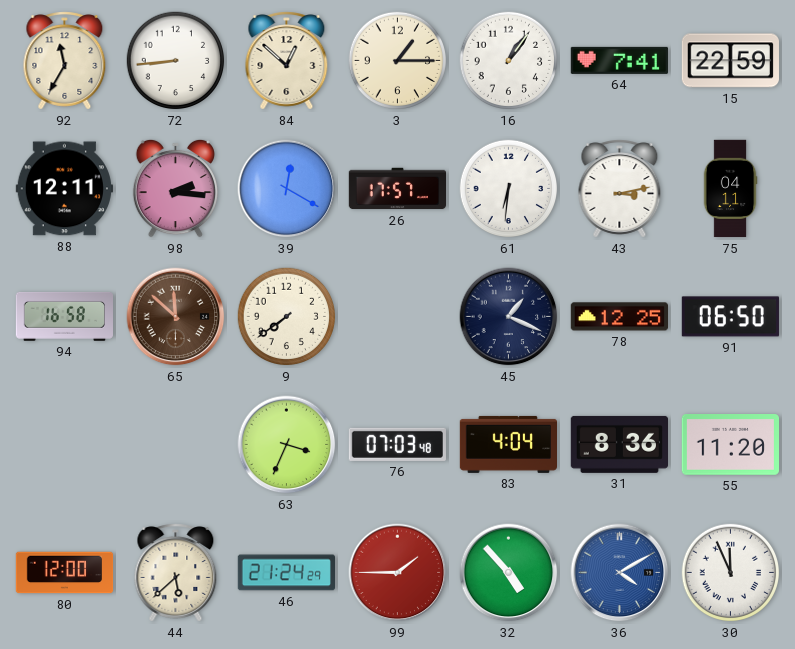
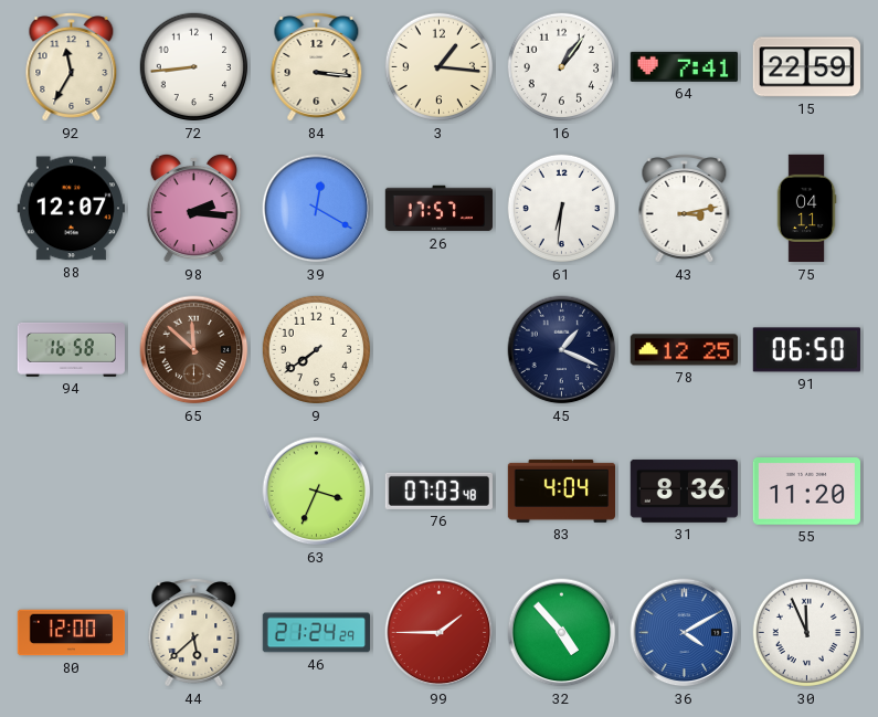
84: 12:52 -> 3:16
3: 1:15 -> 1:16
88: 12:11 -> 12:07
